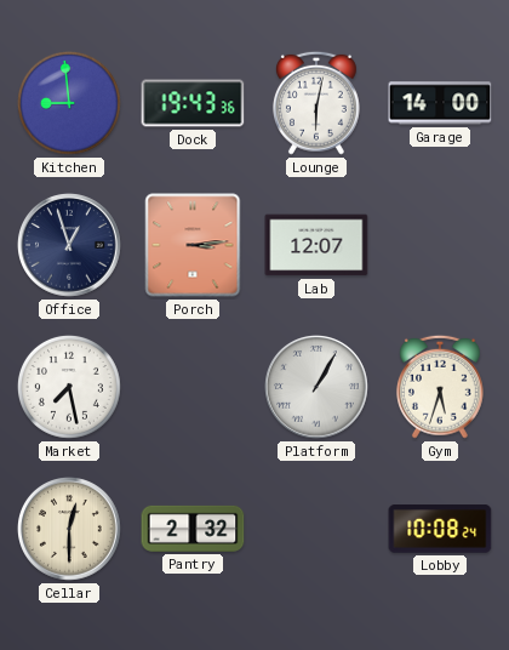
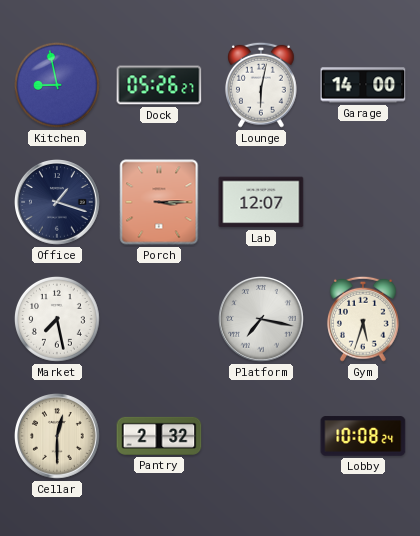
Kitchen: 8:59 -> 8:58
Dock: 19:43 -> 05:26
Office: 12:57 -> 1:18
Porch: 3:14 -> 3:15
Platform: 1:05 -> 7:17
